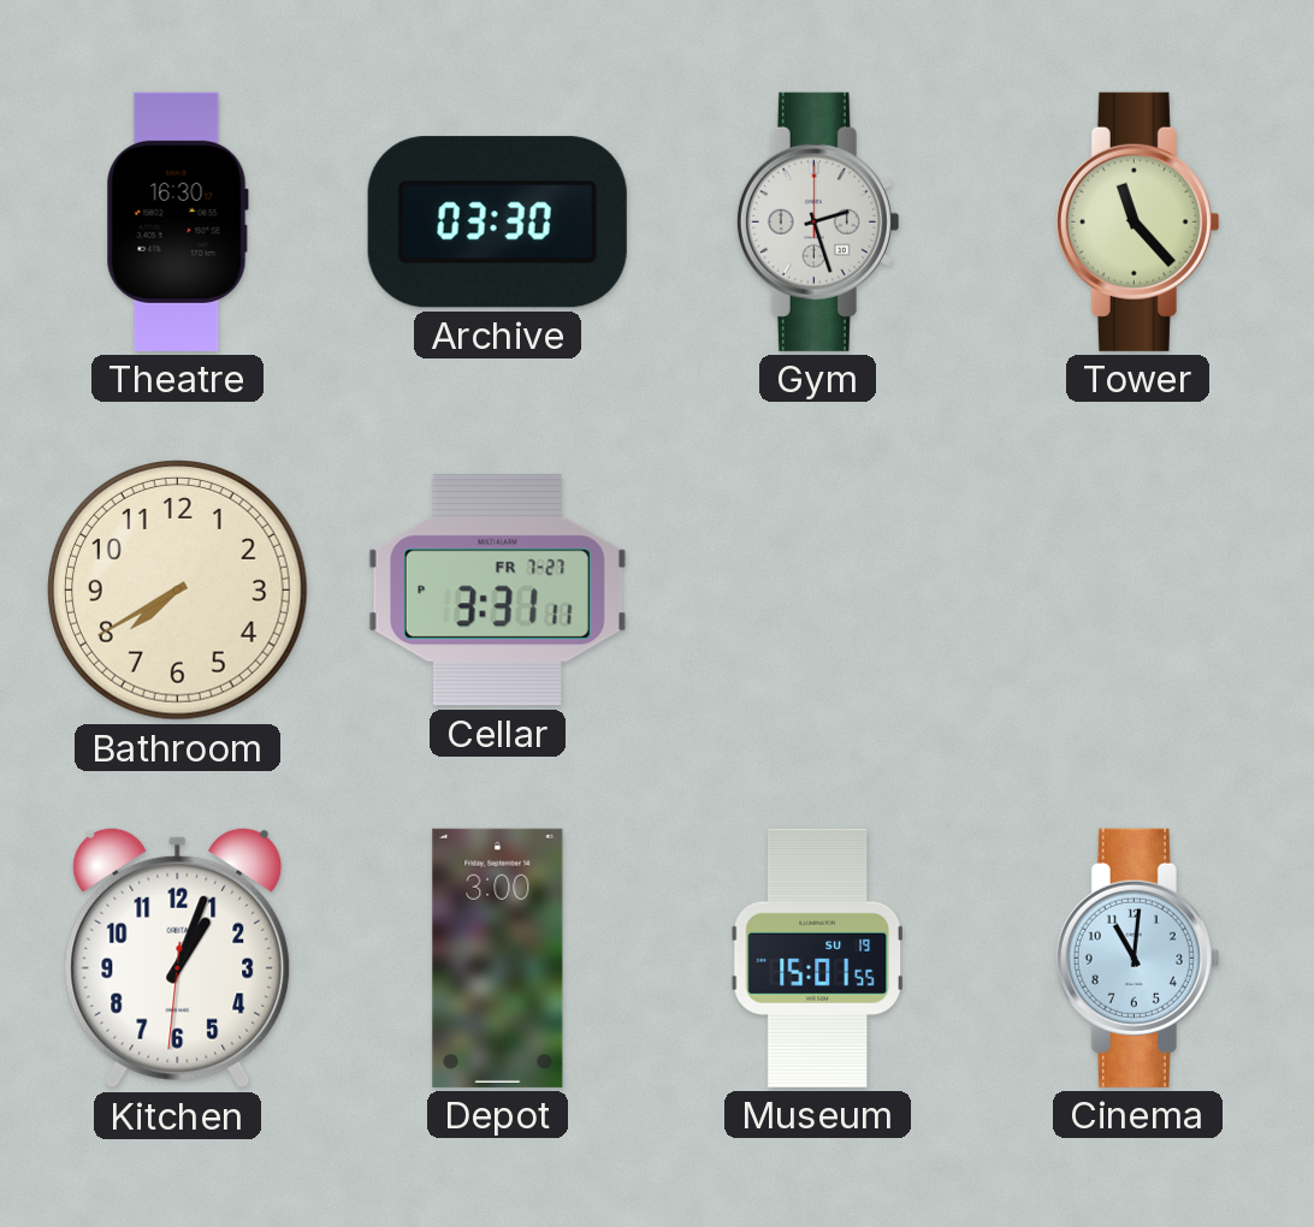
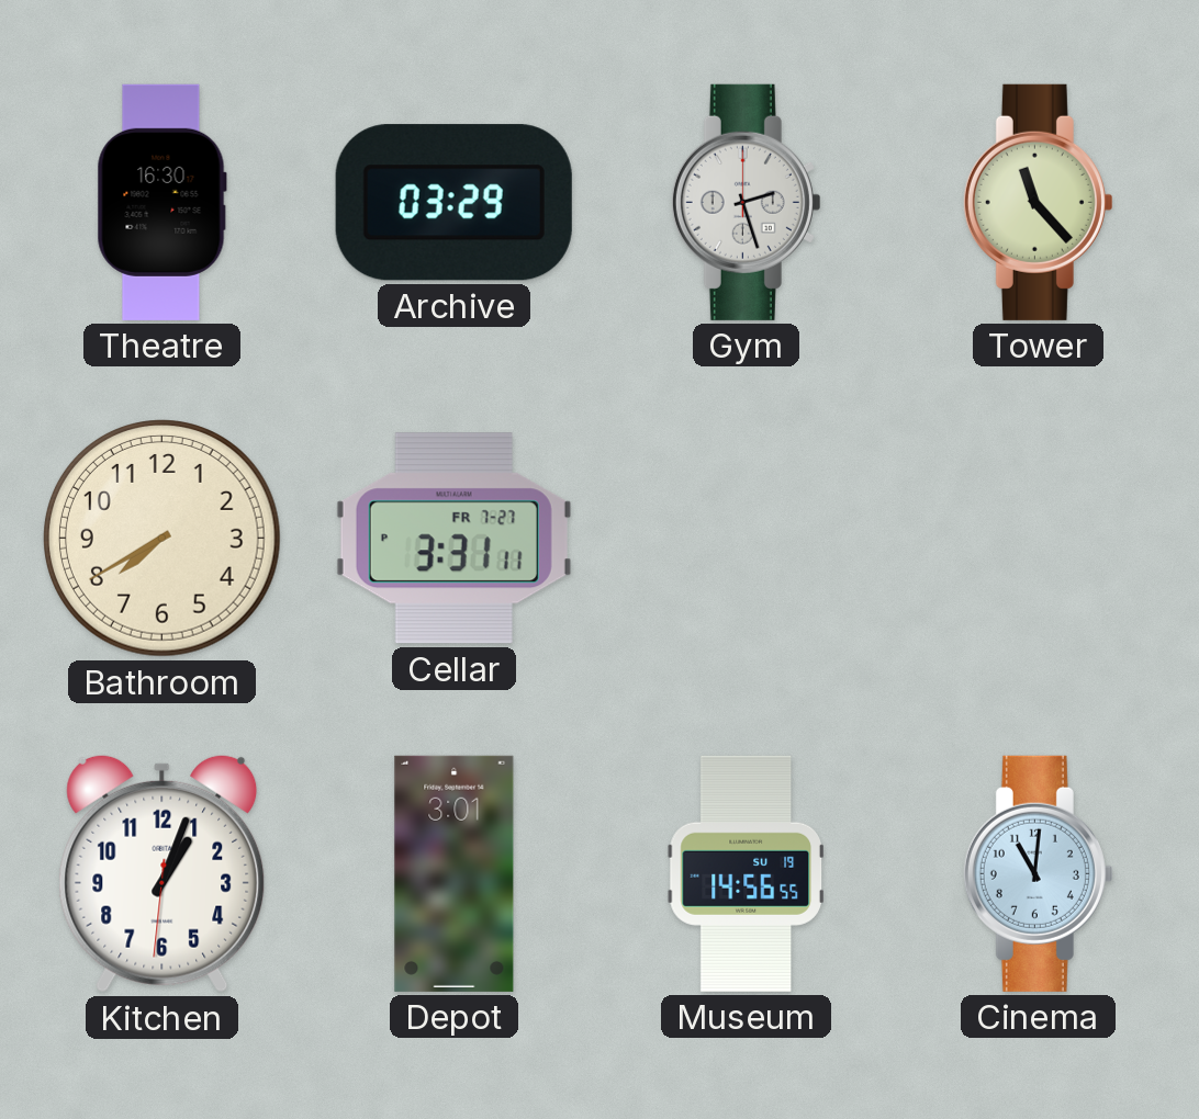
Archive: 03:30 -> 03:29
Depot: 3:00 -> 3:01
Museum: 15:01 -> 14:56
